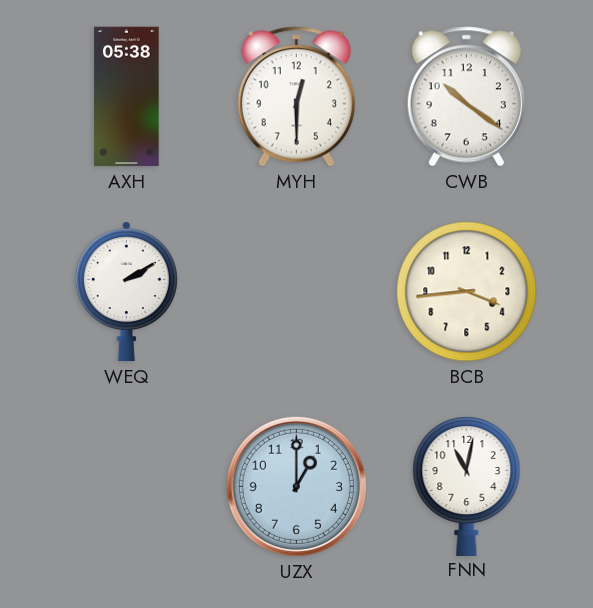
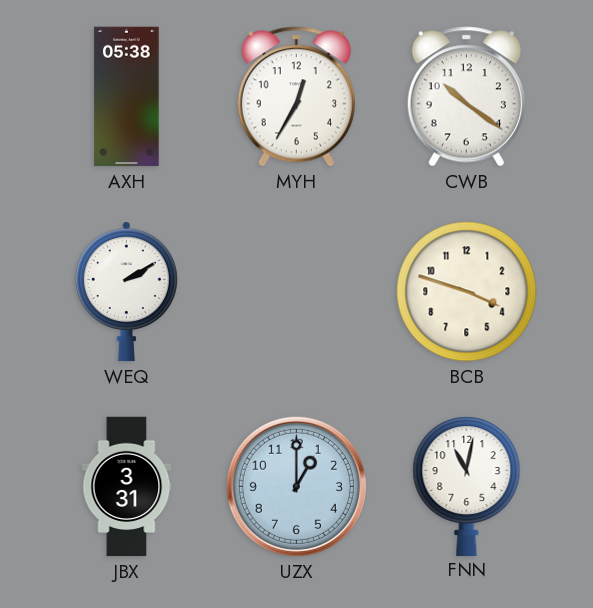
MYH: 12:30 -> 12:35
BCB: 3:44 -> 3:48
JBX: none -> 3:31
